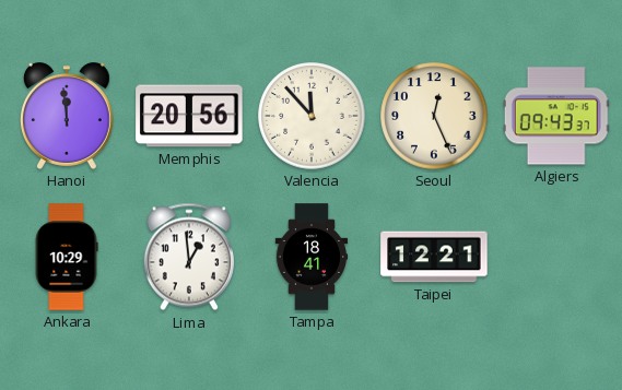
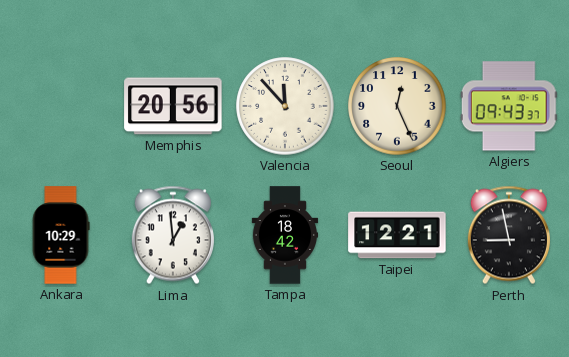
Hanoi: 11:59 -> none
Tampa: 18:41 -> 18:42
Perth: none -> 8:58
